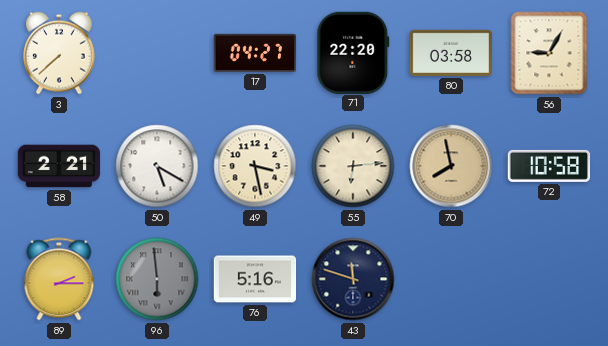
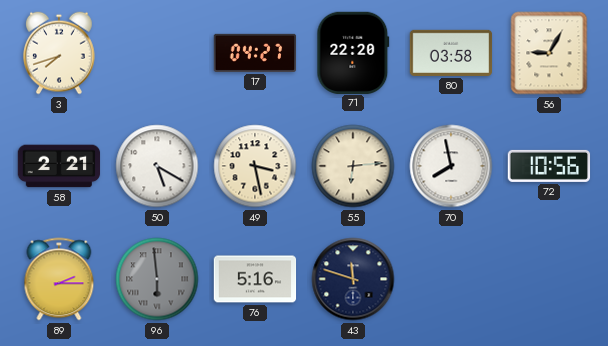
3: 7:38 -> 7:42
70 dial: champagne -> white
72: 10:58 -> 10:56
